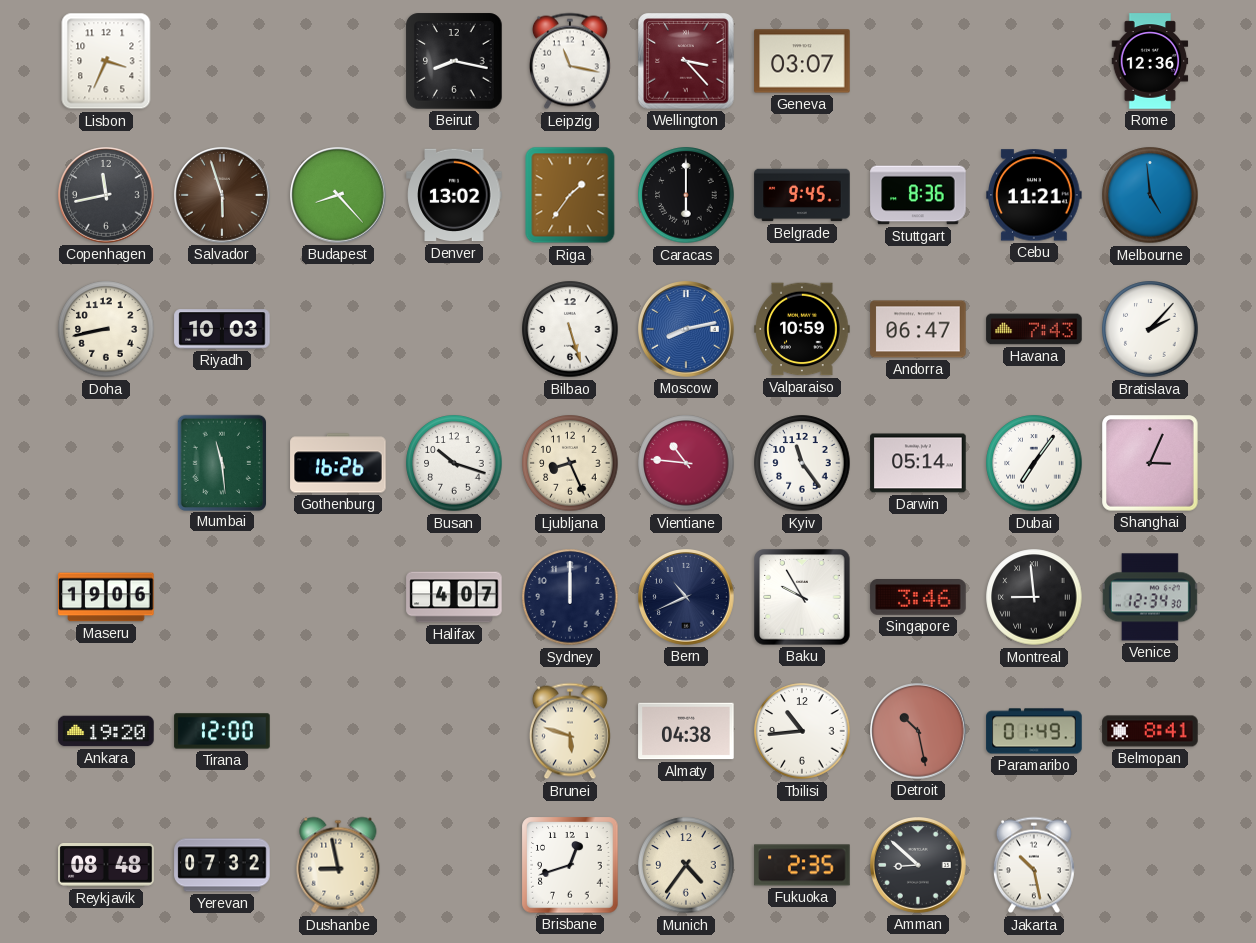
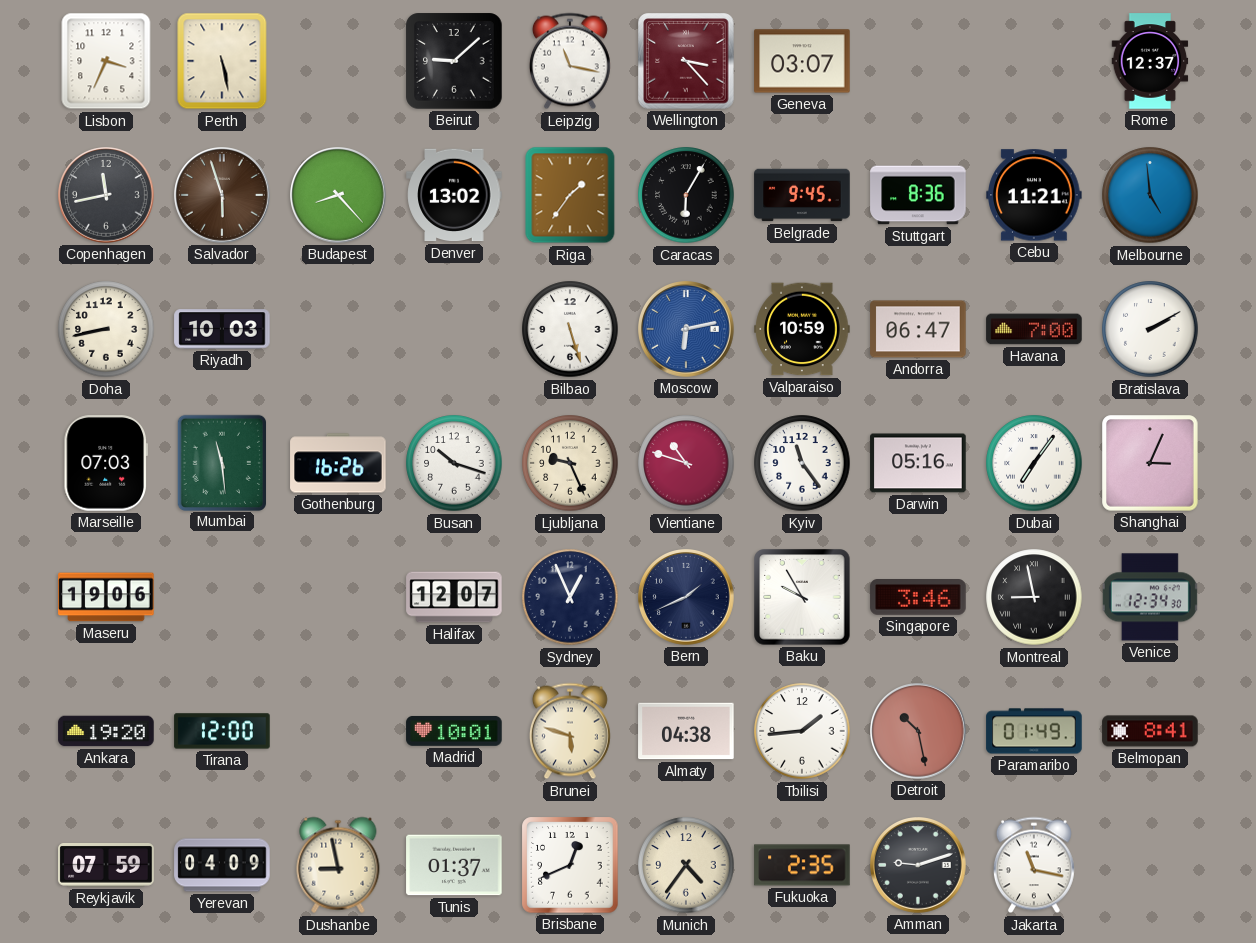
Perth: none -> 5:28
Beirut: 8:17 -> 9:08
Rome: 12:36 -> 12:37
Caracas: 6:00 -> 6:05
Moscow: 8:13 -> 6:13
Havana: 7:43 -> 7:00
Bratislava: 2:07 -> 2:10
Marseille: none -> 07:03
Ljubljana: 8:26 -> 9:26
Vientiane: 10:46 -> 10:48
Darwin: 05:14 -> 05:16
Halifax: 4:07 -> 12:07
Sydney: 12:00 -> 12:56
Bern: 10:41 -> 1:41
Montreal: 8:59 -> 8:58
Madrid: none -> 10:01
Tbilisi: 10:44 -> 1:44
Reykjavik: 08:48 -> 07:59
Yerevan: 07:32 -> 04:09
Tunis: none -> 01:37
Brisbane: 12:42 -> 12:41
Amman: 8:52 -> 9:12
Jakarta: 10:28 -> 11:17
